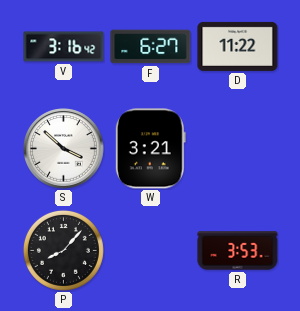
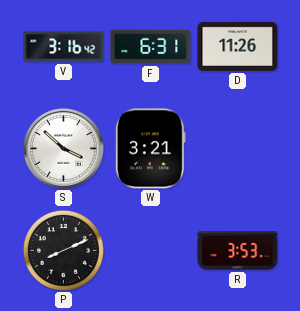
F: 6:27 -> 6:31
D: 11:22 -> 11:26
P: 8:07 -> 8:11
